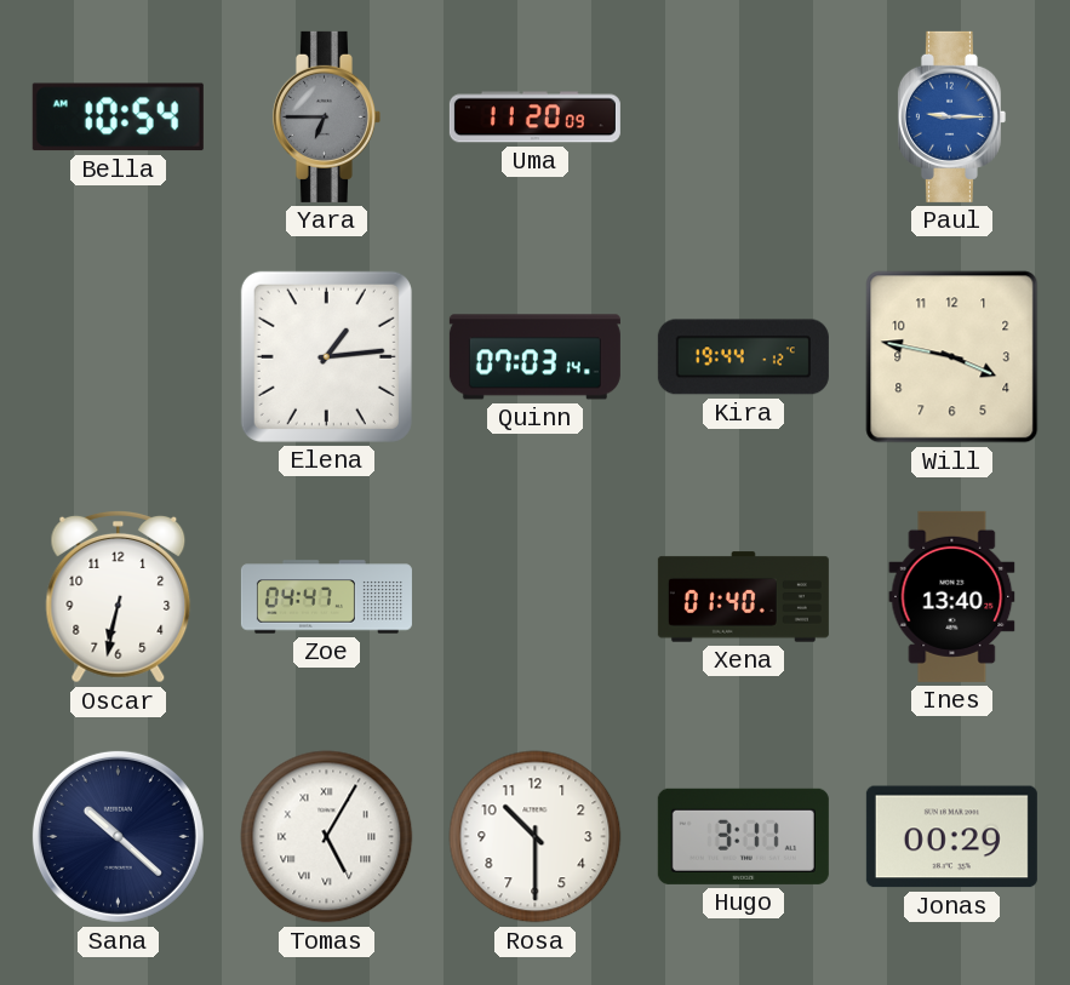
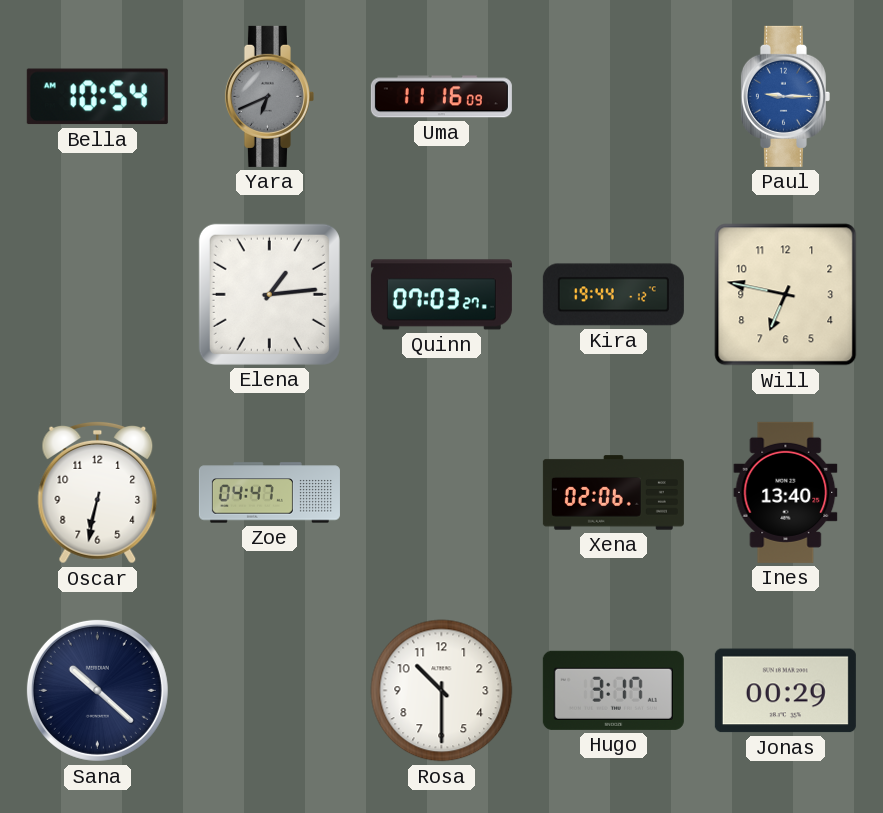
Yara: 6:45 -> 6:41
Uma: 11:20 -> 11:16
Quinn: 07:03:14 -> 07:03:27
Will: 3:47 -> 6:47
Xena: 01:40 -> 02:06
Tomas: 5:05 -> none
Hugo: 3:11 -> 3:17
